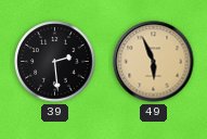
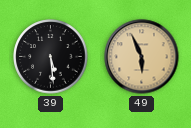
39: 2:29 -> 5:29
